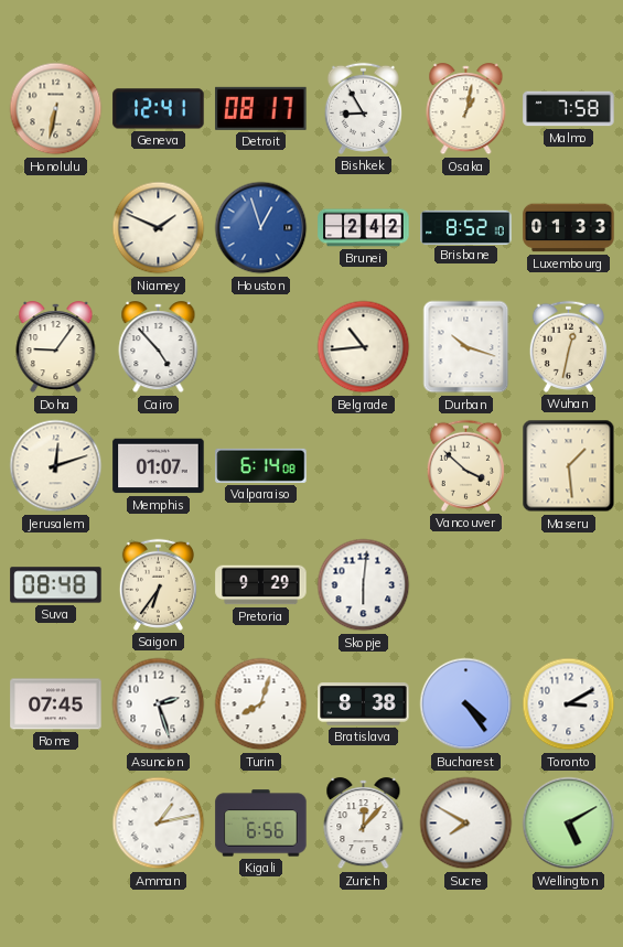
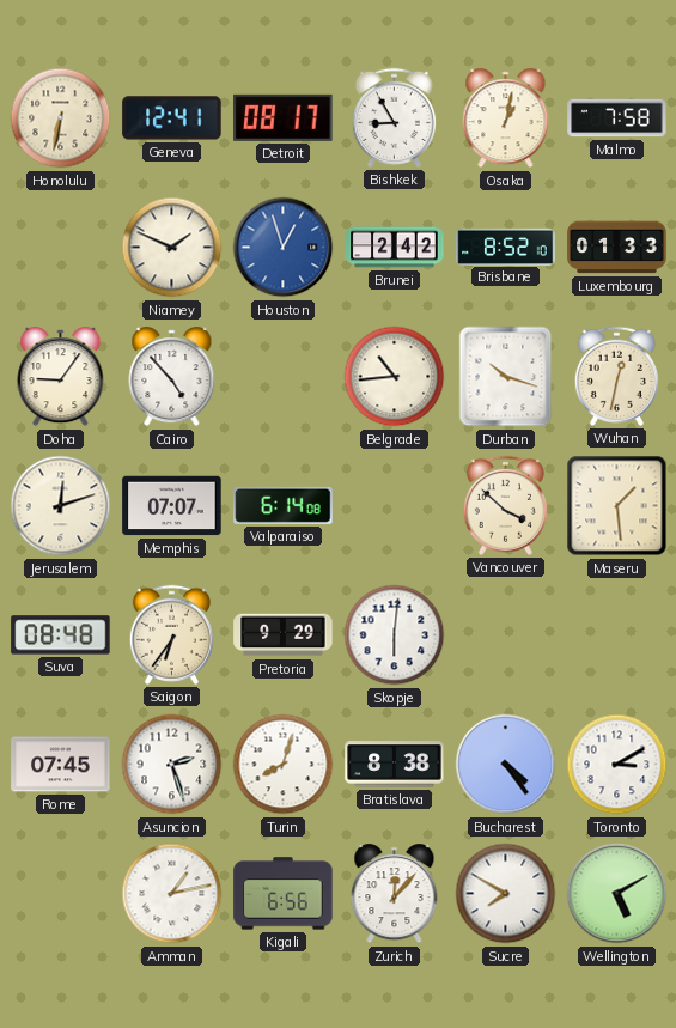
Memphis: 01:07 -> 07:07
